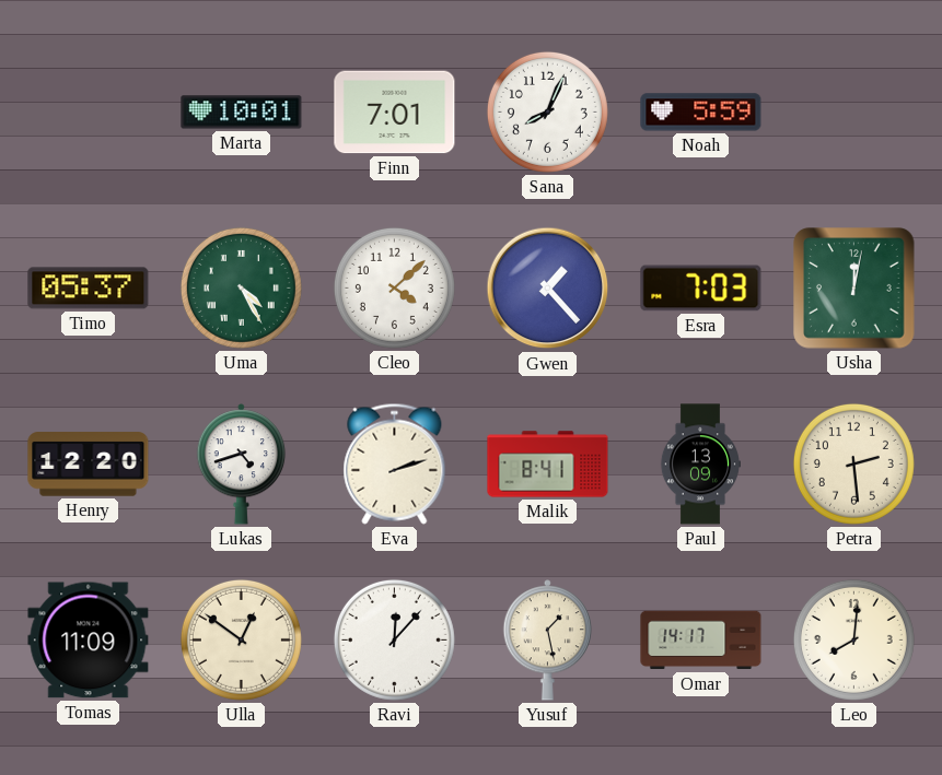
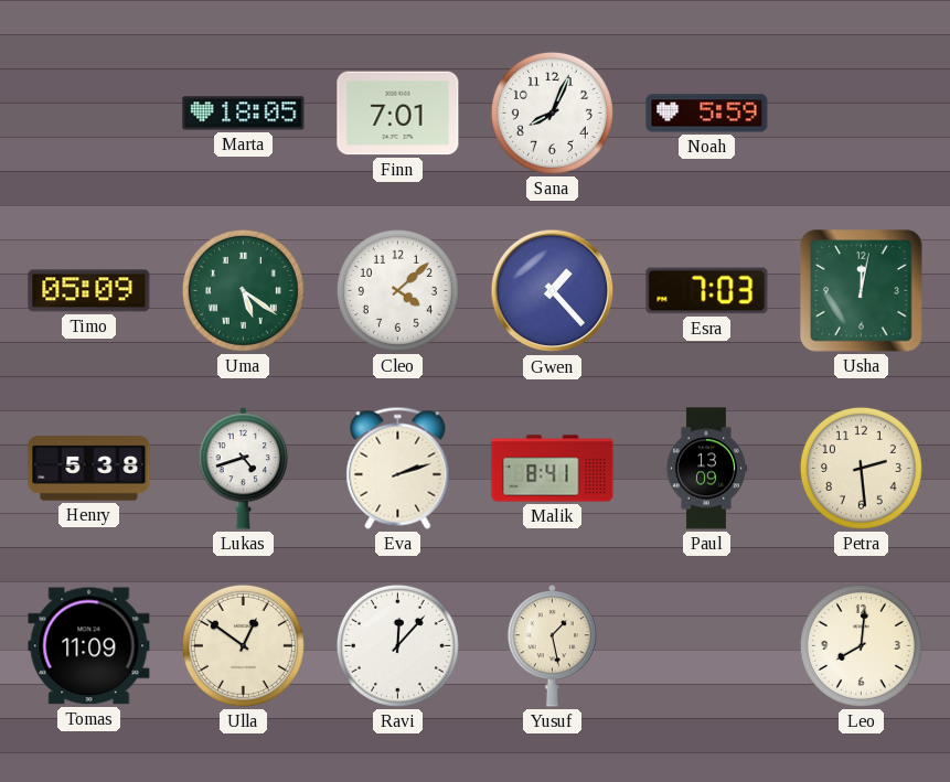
Marta: 10:01 -> 18:05
Timo: 05:37 -> 05:09
Uma: 4:25 -> 5:21
Henry: 12:20 -> 5:38
Omar: 14:17 -> none
